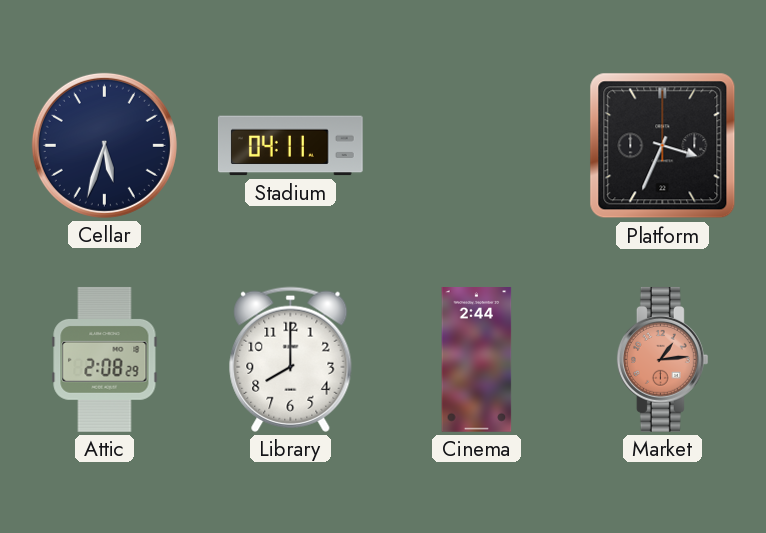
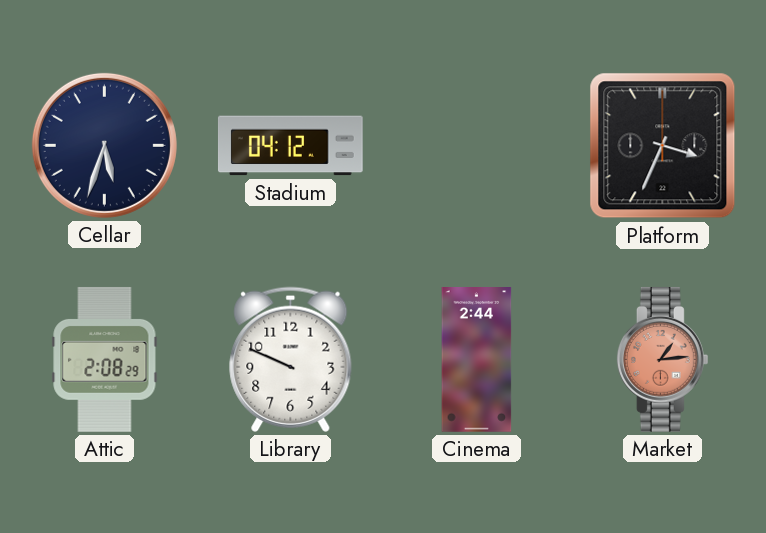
Stadium: 04:11 -> 04:12
Library: 8:00 -> 9:49
